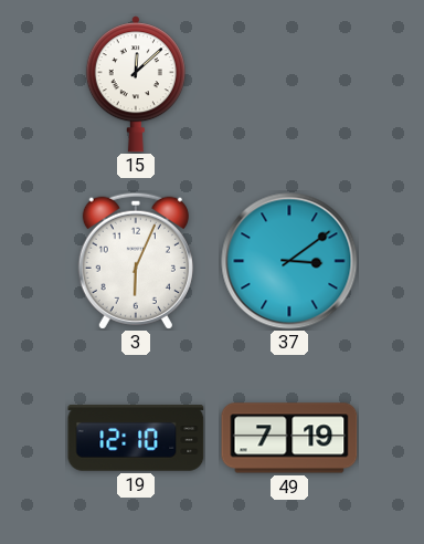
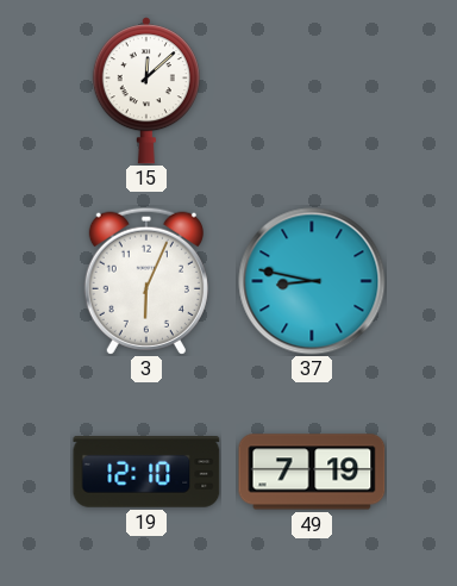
37: 3:09 -> 8:47
